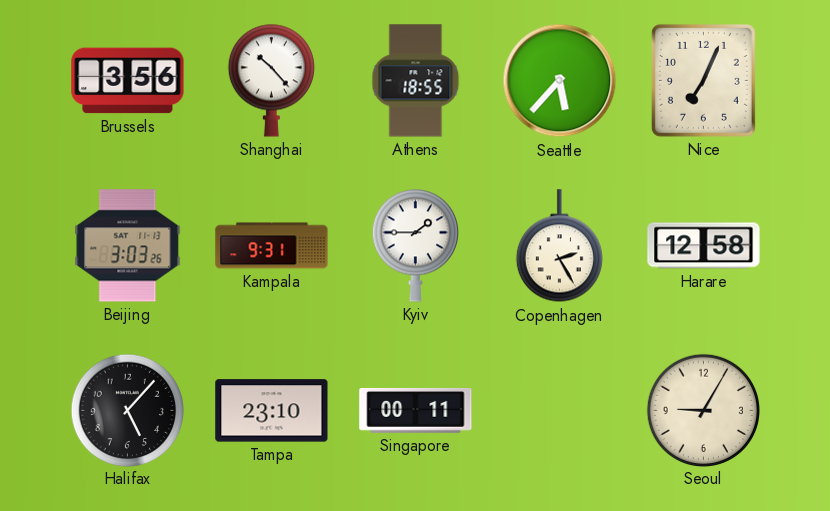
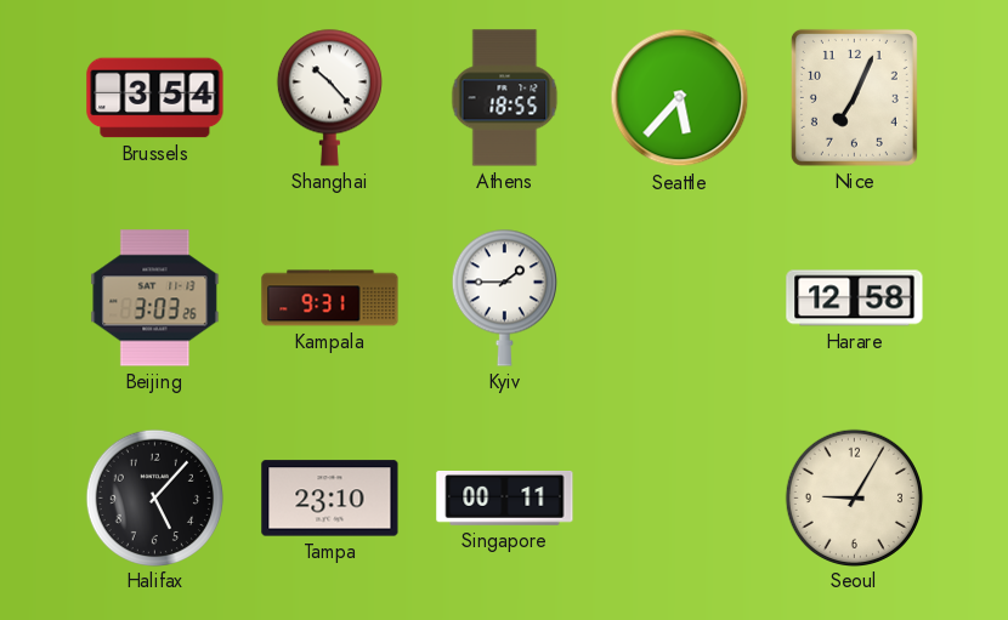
Brussels: 3:56 -> 3:54
Copenhagen: 2:25 -> none
